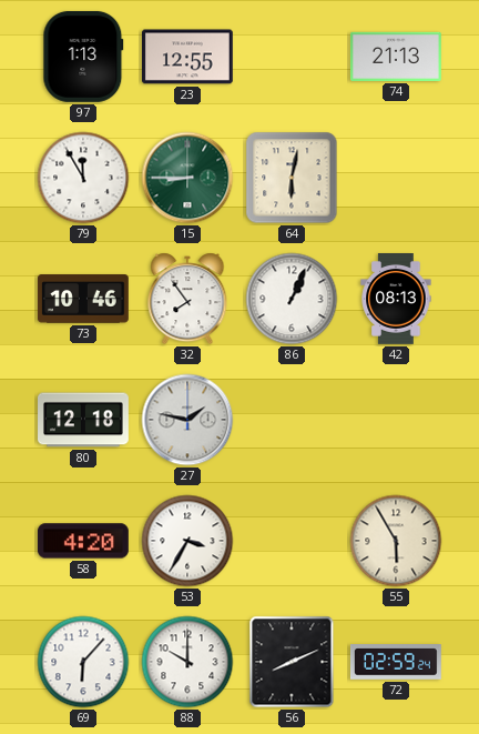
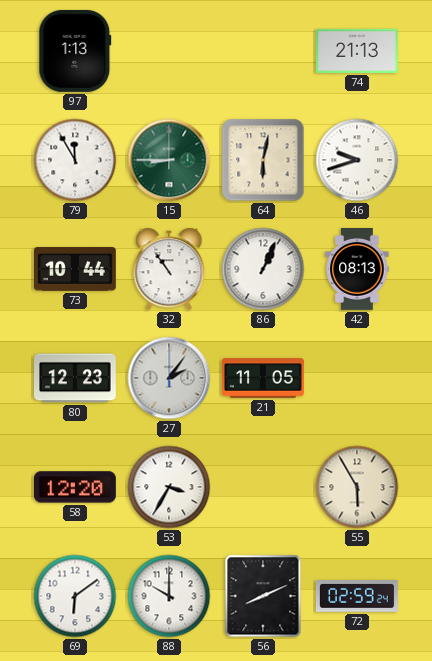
23: 12:55 -> none
46: none -> 9:42
73: 10:46 -> 10:44
32: 7:54 -> 10:54
80: 12:18 -> 12:23
27: 1:47 -> 2:06
21: none -> 11:05
58: 4:20 -> 12:20
69: 6:07 -> 6:09
